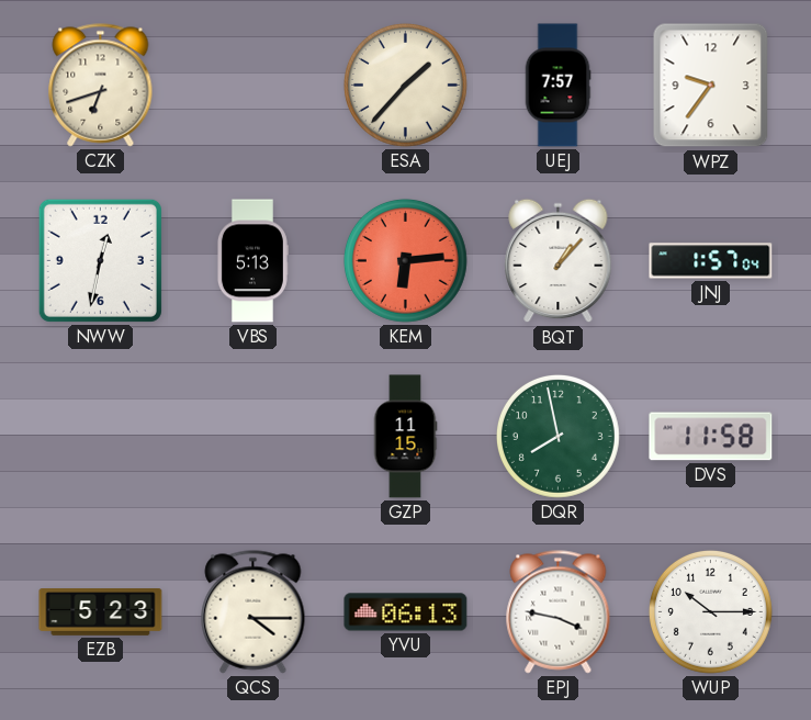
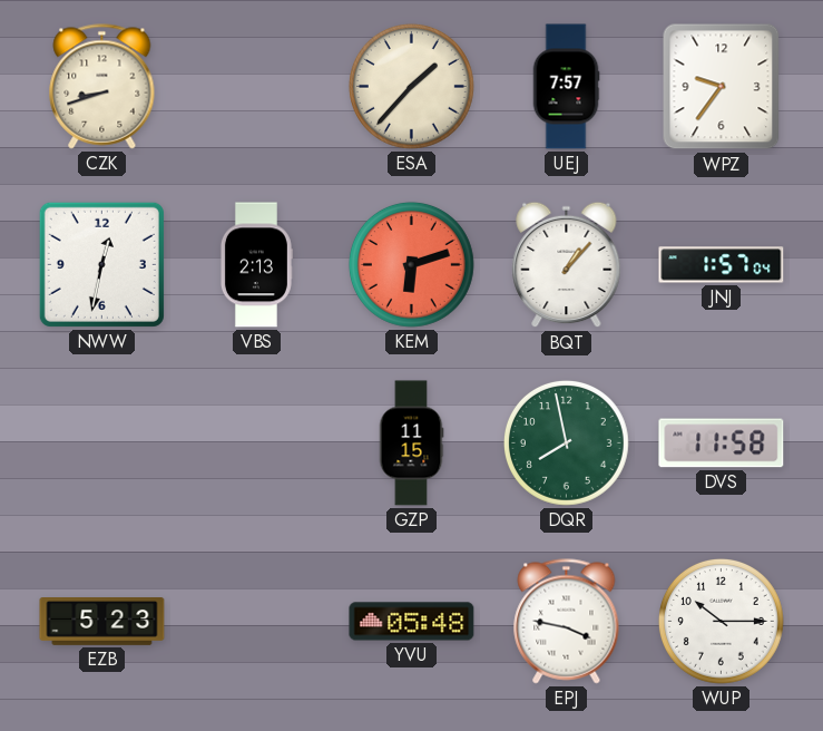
CZK: 6:42 -> 8:42
VBS: 5:13 -> 2:13
KEM: 6:14 -> 6:12
QCS: 4:15 -> none
YVU: 06:13 -> 05:48
